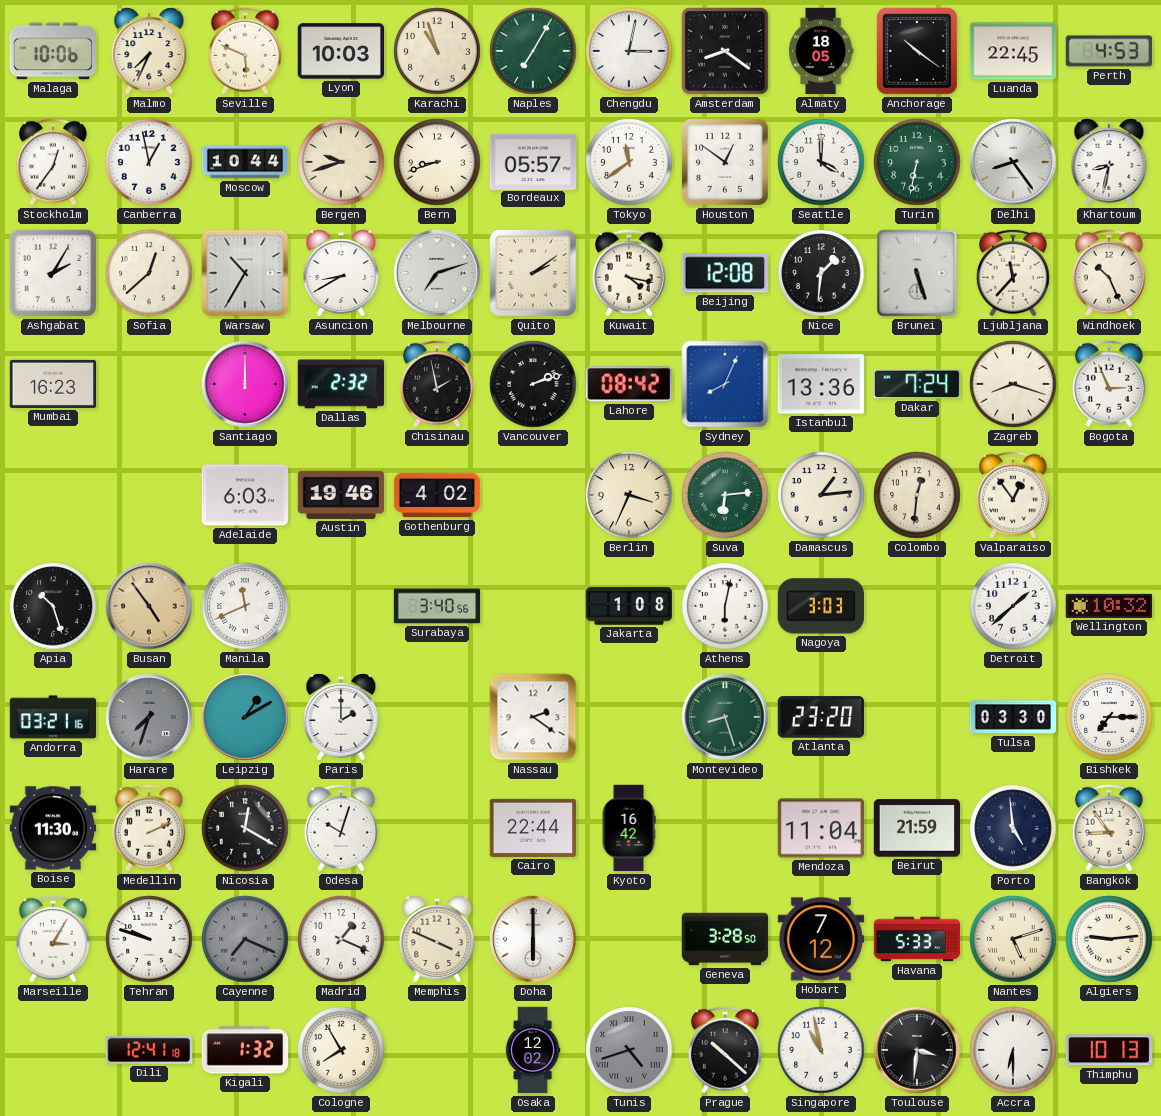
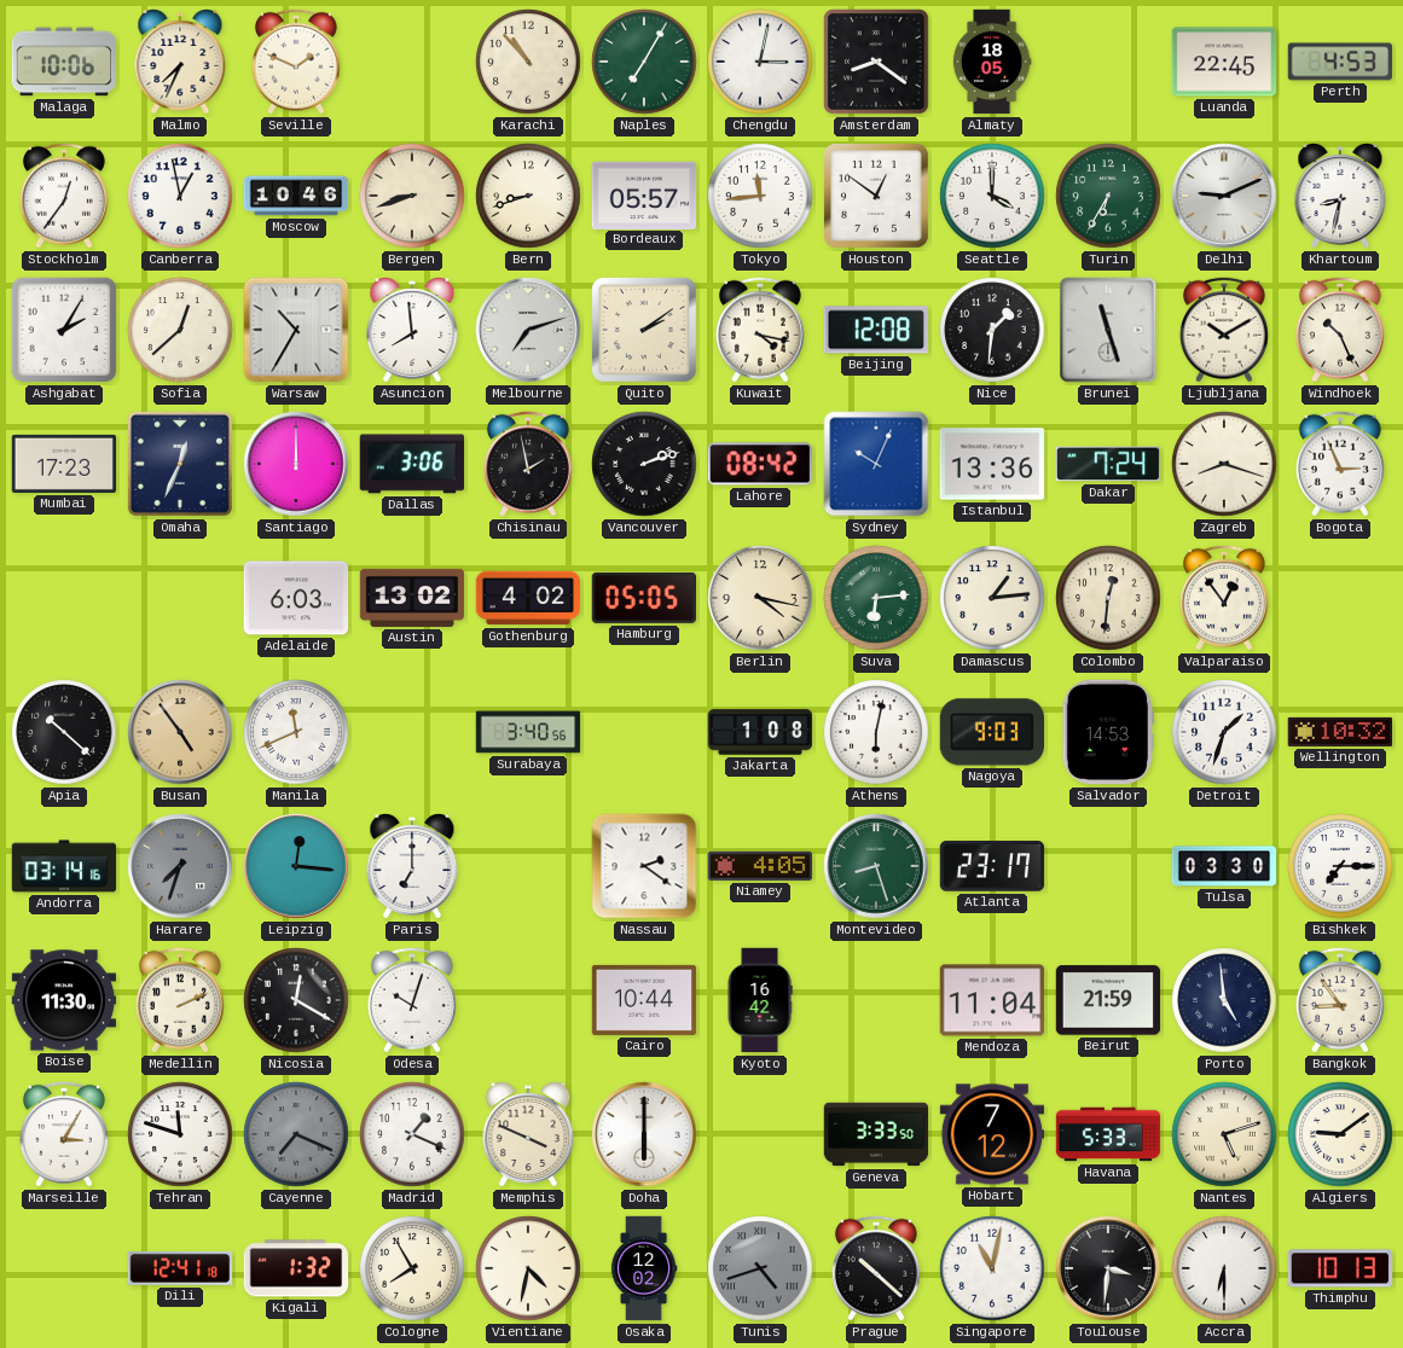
Seville: 5:49 -> 1:49
Lyon: 10:03 -> none
Karachi: 10:57 -> 10:53
Anchorage: 10:21 -> none
Moscow: 10:44 -> 10:46
Bergen: 9:42 -> 8:42
Tokyo: 11:39 -> 11:44
Turin: 6:32 -> 6:35
Delhi: 8:24 -> 9:11
Asuncion: 8:40 -> 7:59
Brunei: 5:27 -> 11:27
Ljubljana: 11:37 -> 10:10
Mumbai: 16:23 -> 17:23
Omaha: none -> 12:34
Dallas: 2:32 -> 3:06
Sydney: 8:04 -> 10:04
Austin: 19:46 -> 13:02
Hamburg: none -> 05:05
Berlin: 3:34 -> 4:17
Apia: 10:27 -> 10:22
Nagoya: 3:03 -> 9:03
Salvador: none -> 14:53
Detroit: 1:38 -> 1:33
Andorra: 03:21 -> 03:14
Leipzig: 1:10 -> 12:16
Paris: 2:00 -> 7:00
Niamey: none -> 4:05
Atlanta: 23:20 -> 23:17
Cairo: 22:44 -> 10:44
Tehran: 9:48 -> 11:48
Geneva: 3:28 -> 3:33
Algiers: 9:14 -> 9:09
Vientiane: none -> 4:32
Singapore: 10:58 -> 11:02
